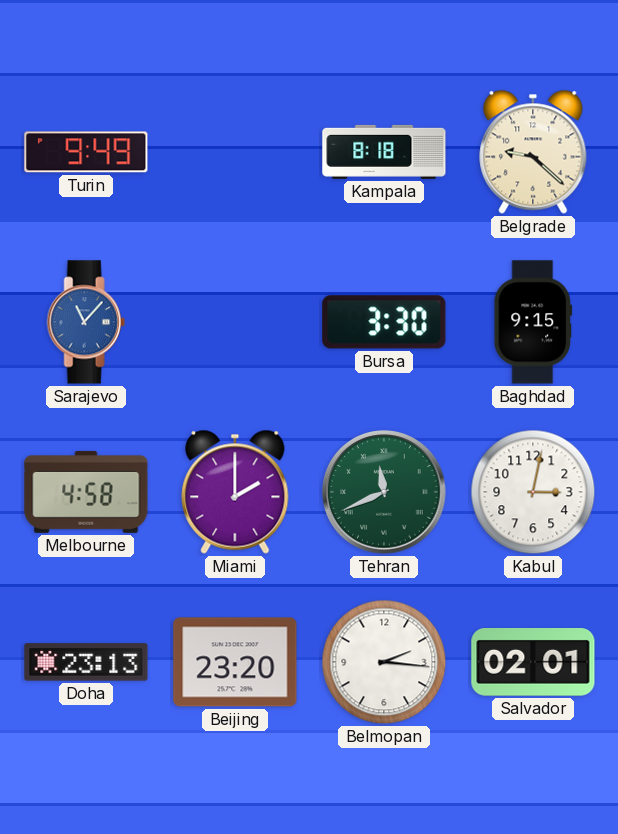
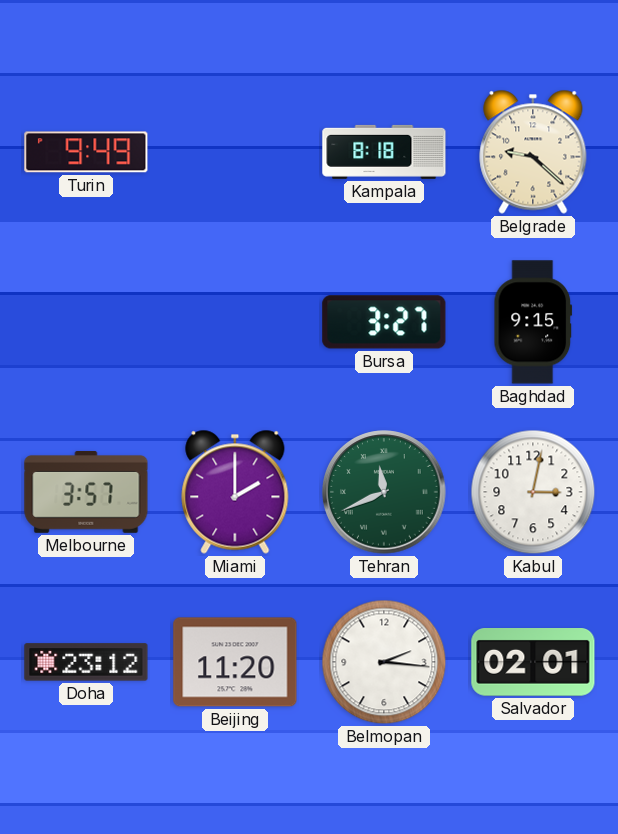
Sarajevo: 11:07 -> none
Bursa: 3:30 -> 3:27
Melbourne: 4:58 -> 3:57
Doha: 23:13 -> 23:12
Beijing: 23:20 -> 11:20
